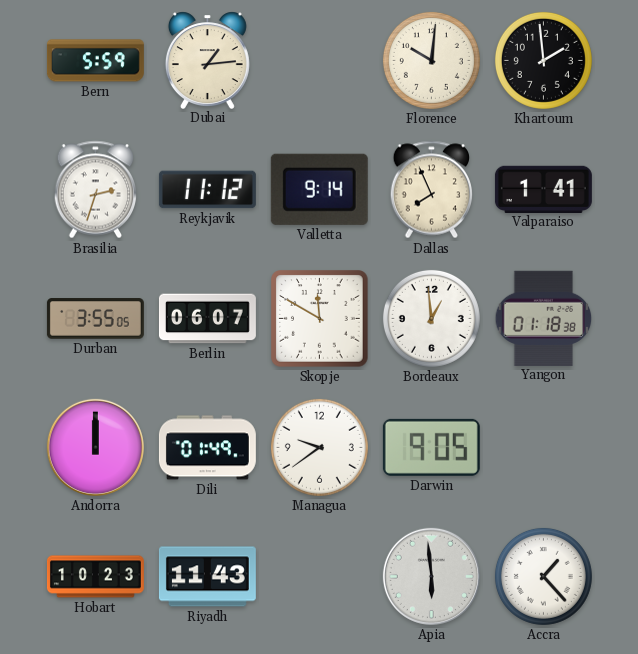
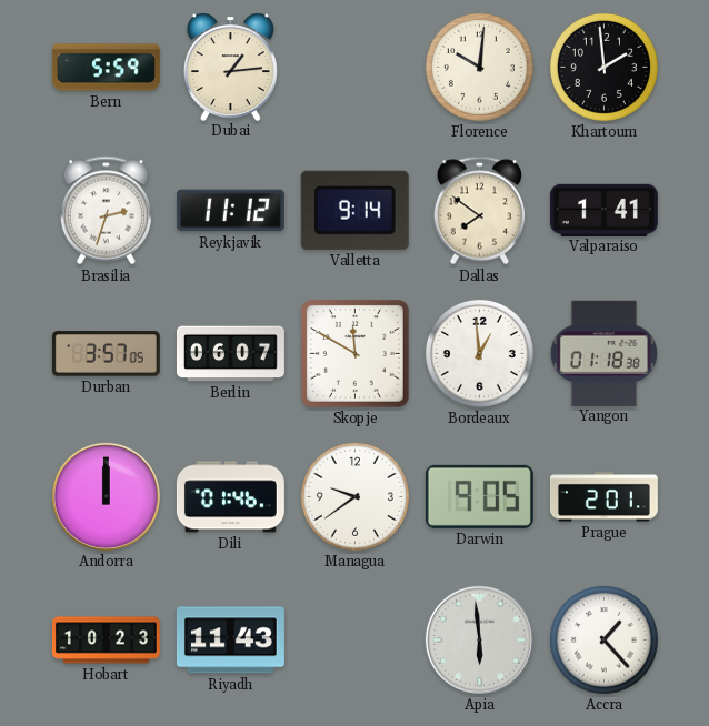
Dallas: 7:56 -> 7:51
Durban: 3:55 -> 3:57
Dili: 01:49 -> 01:46
Prague: none -> 2:01
